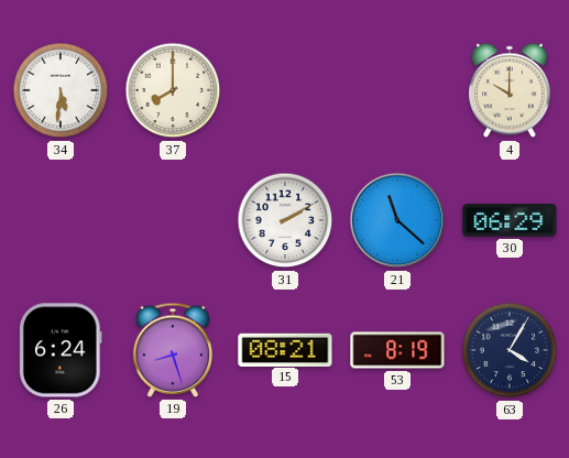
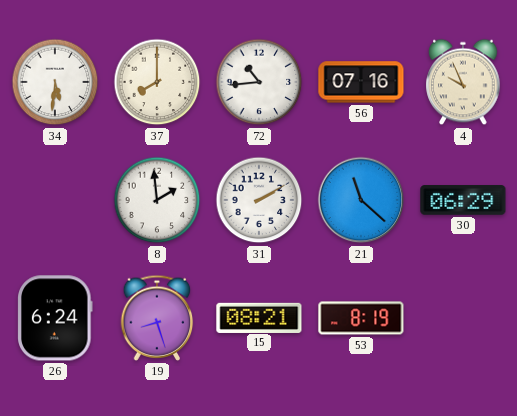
72: none -> 10:44
56: none -> 07:16
4: 10:00 -> 9:56
8: none -> 1:59
63: 4:05 -> none
